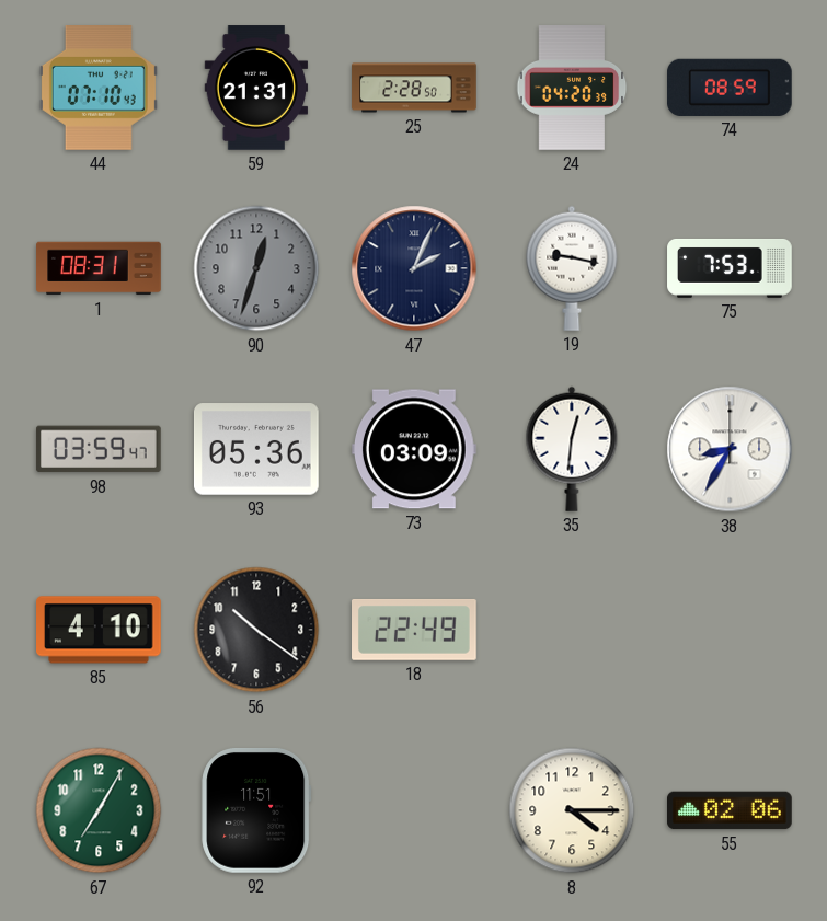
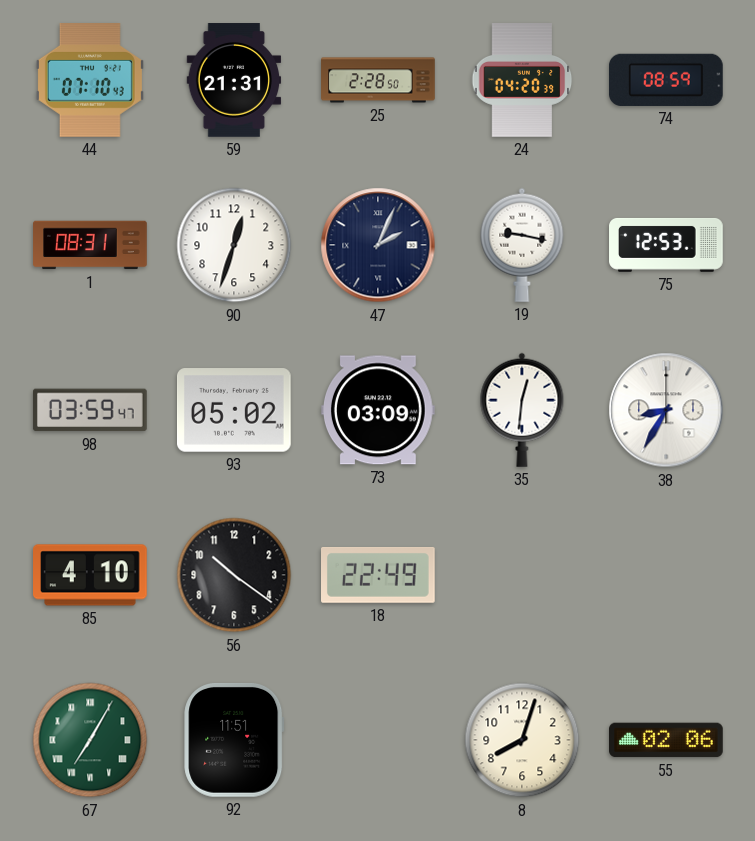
90 dial: grey -> white
75: 7:53 -> 12:53
93: 05:36 -> 05:02
67 numerals: Arabic -> Roman
8: 4:15 -> 8:03
